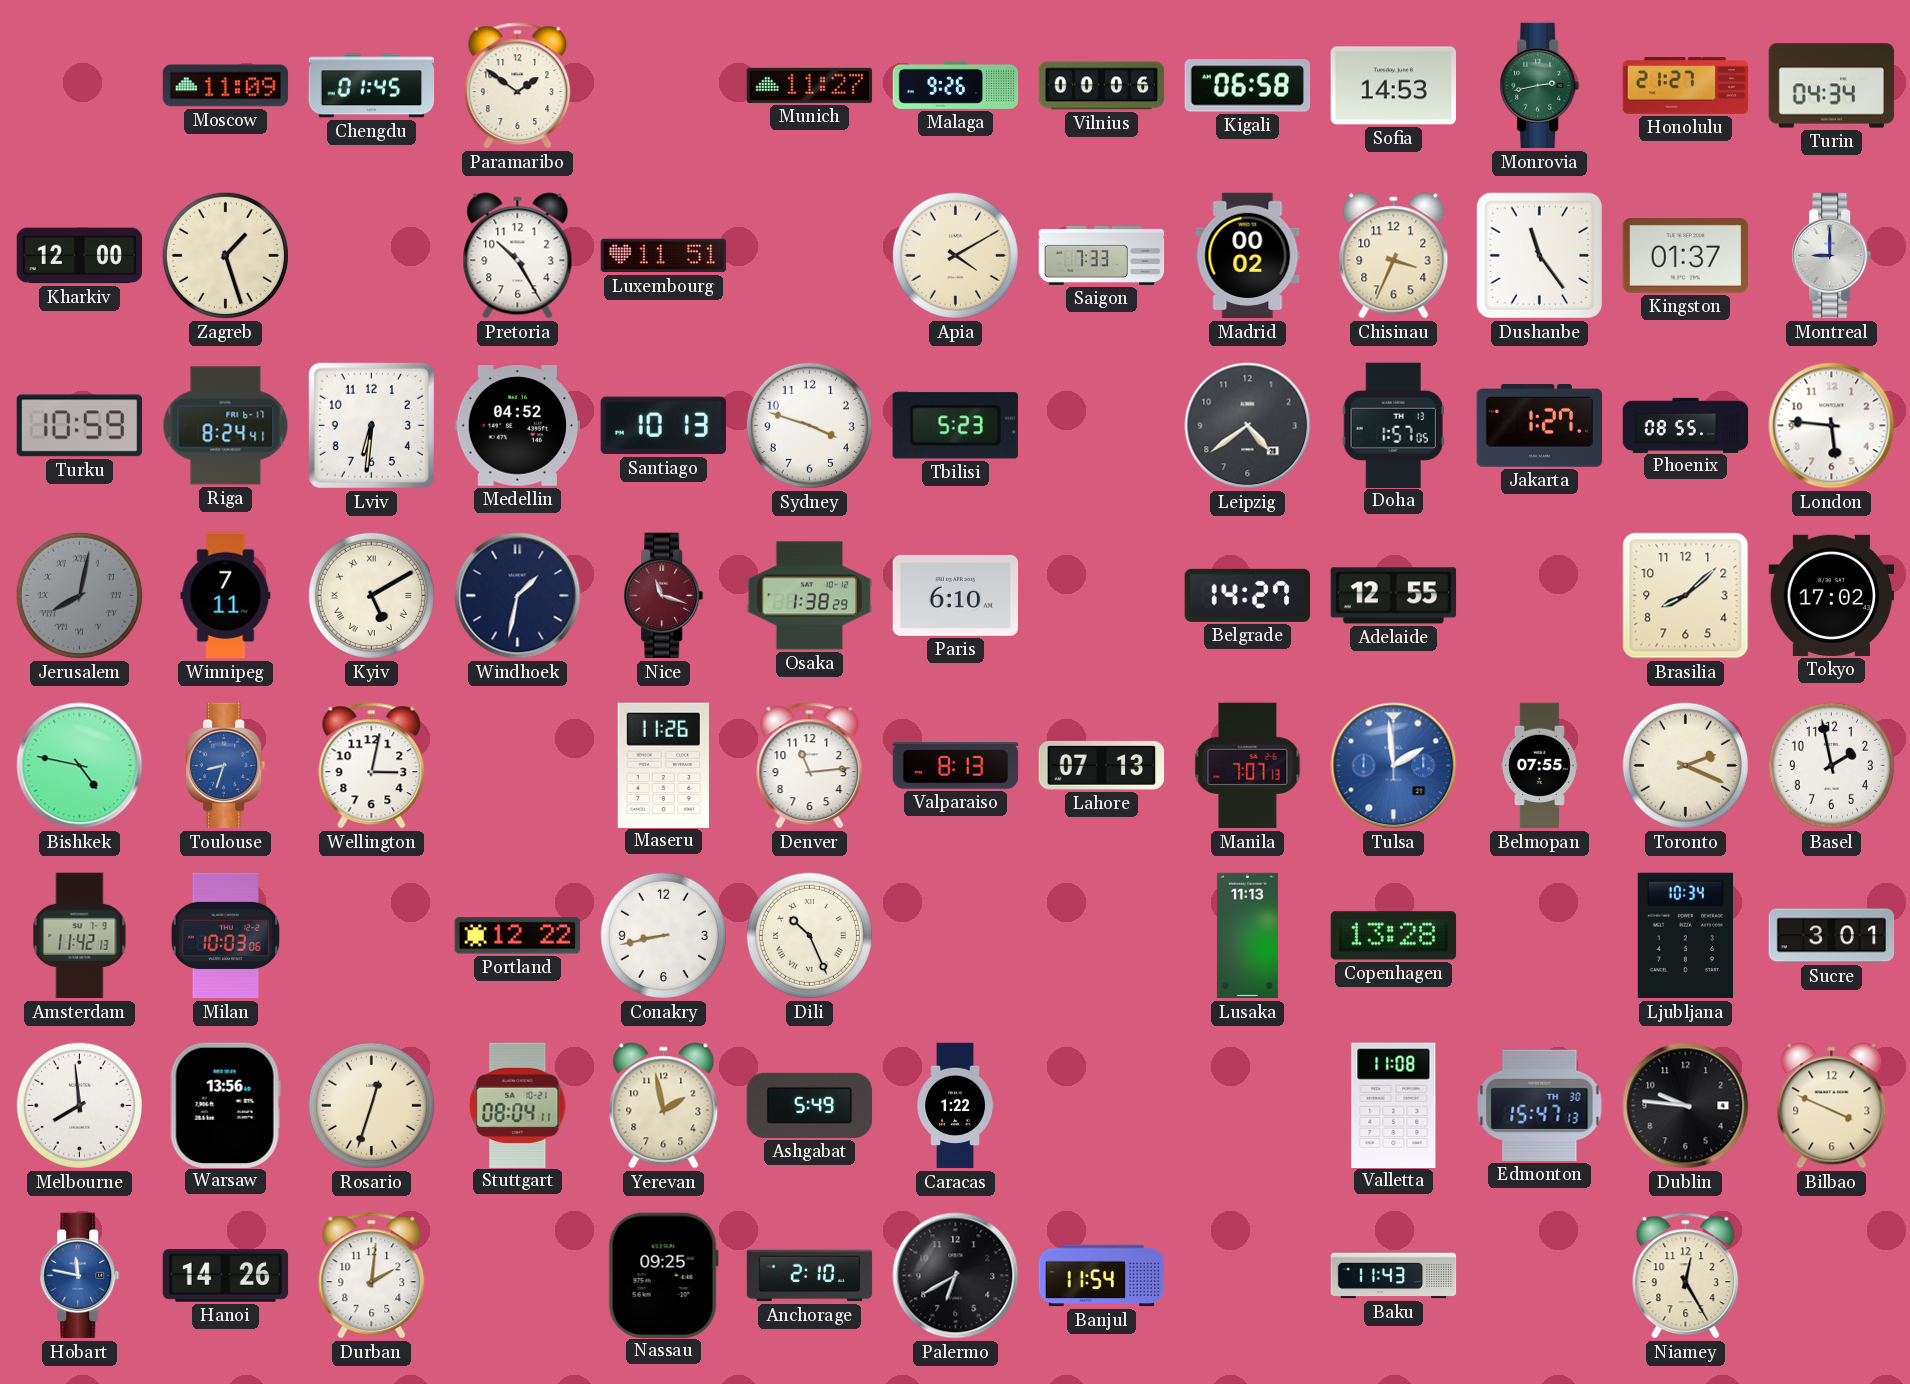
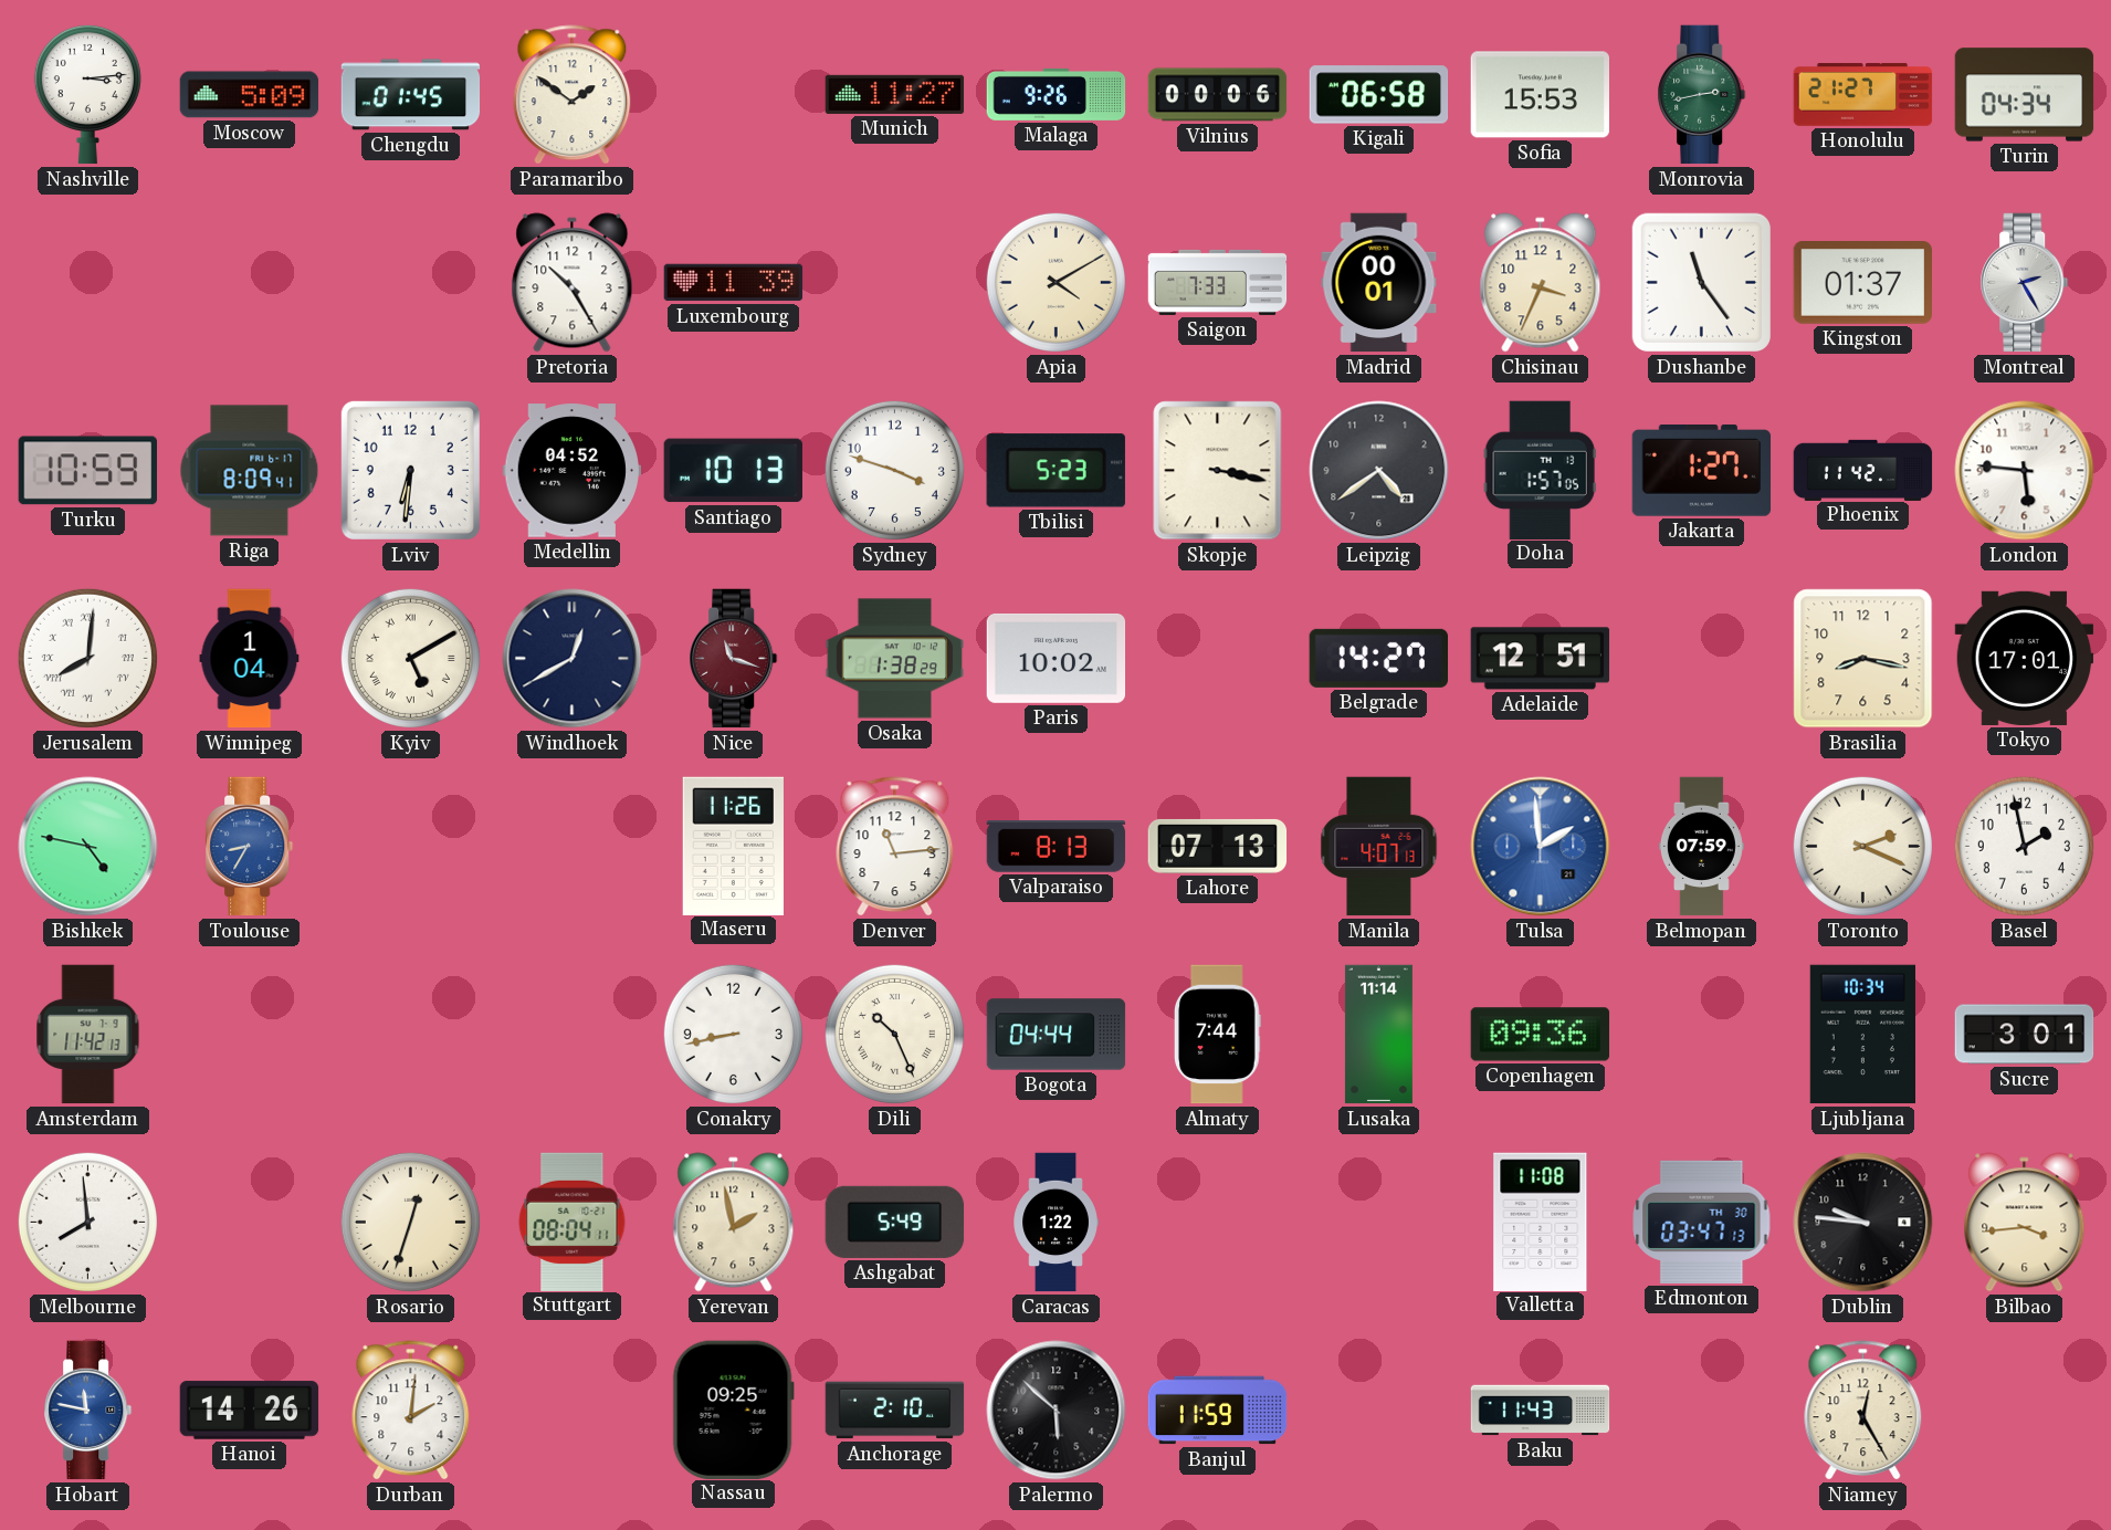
Nashville: none -> 3:14
Moscow: 11:09 -> 5:09
Sofia: 14:53 -> 15:53
Kharkiv: 12:00 -> none
Zagreb: 1:27 -> none
Luxembourg: 11:51 -> 11:39
Madrid: 00:02 -> 00:01
Montreal: 9:00 -> 2:25
Riga: 8:24 -> 8:09
Skopje: none -> 3:17
Phoenix: 08:55 -> 11:42
Jerusalem: 8:02 -> 8:01
Jerusalem dial: grey -> white
Winnipeg: 7:11 -> 1:04
Windhoek: 1:32 -> 12:40
Paris: 6:10 -> 10:02
Adelaide: 12:55 -> 12:51
Brasilia: 8:08 -> 8:17
Tokyo: 17:02 -> 17:01
Toulouse: 8:33 -> 8:35
Wellington: 3:02 -> none
Manila: 7:07 -> 4:07
Belmopan: 07:55 -> 07:59
Milan: 10:03 -> none
Portland: 12:22 -> none
Bogota: none -> 04:44
Almaty: none -> 7:44
Lusaka: 11:13 -> 11:14
Copenhagen: 13:28 -> 09:36
Warsaw: 13:56 -> none
Edmonton: 15:47 -> 03:47
Bilbao: 3:49 -> 3:44
Palermo: 6:40 -> 5:52
Banjul: 11:54 -> 11:59
